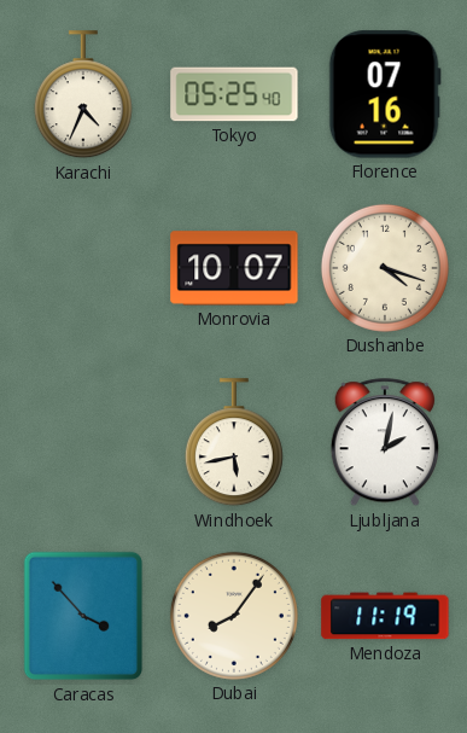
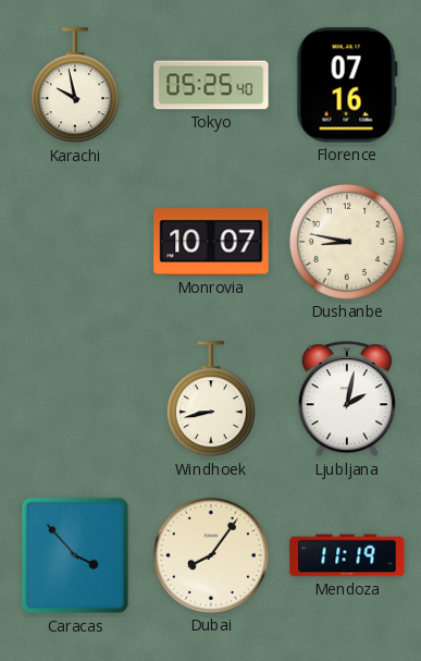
Karachi: 4:34 -> 9:58
Dushanbe: 4:18 -> 8:47
Windhoek: 5:43 -> 8:43
